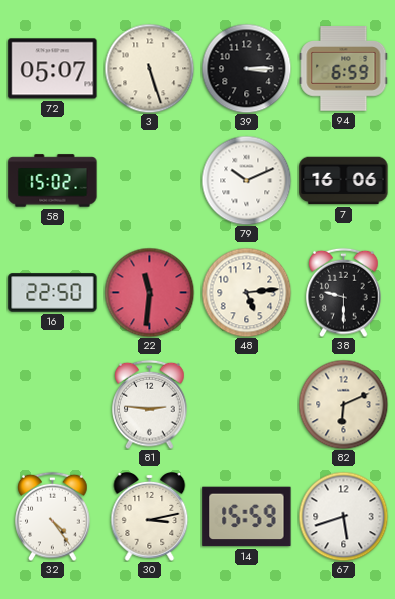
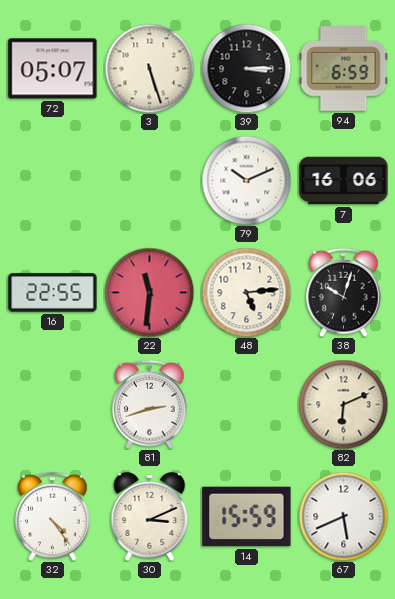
58: 15:02 -> none
16: 22:50 -> 22:55
38: 9:30 -> 10:03
81: 2:46 -> 2:42
30: 3:13 -> 3:11
67: 5:42 -> 5:41
